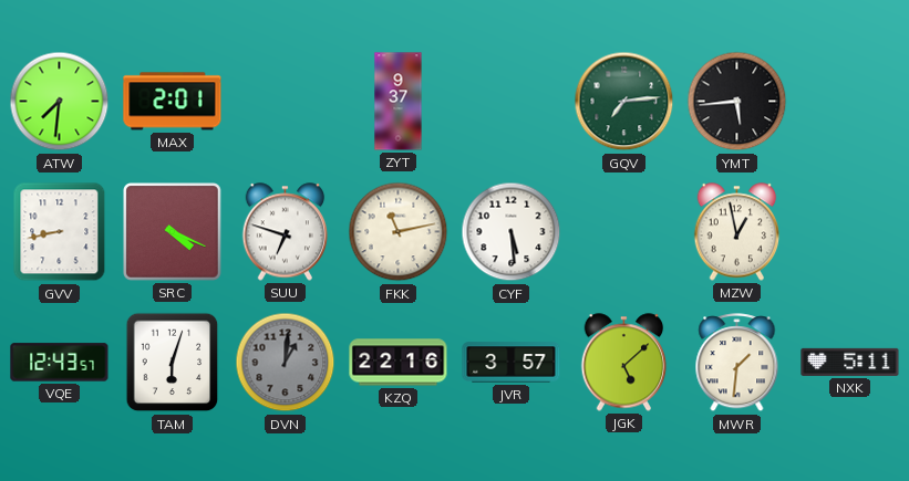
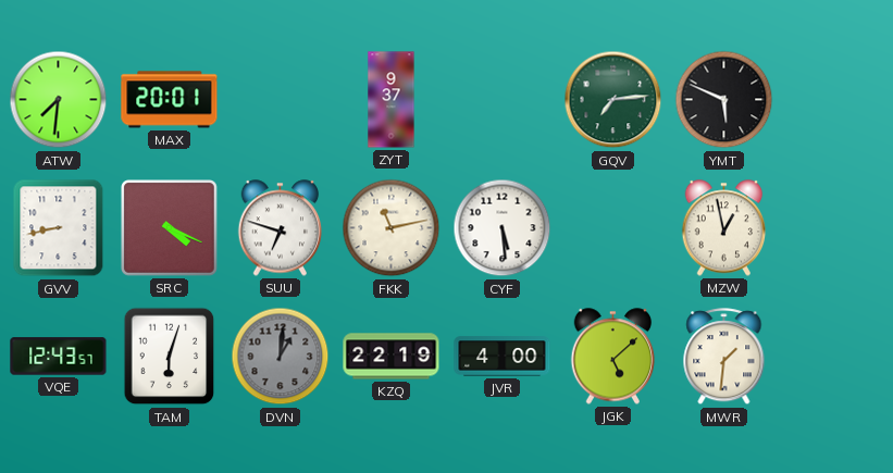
MAX: 2:01 -> 20:01
YMT: 5:44 -> 5:49
KZQ: 22:16 -> 22:19
JVR: 3:57 -> 4:00
NXK: 5:11 -> none
